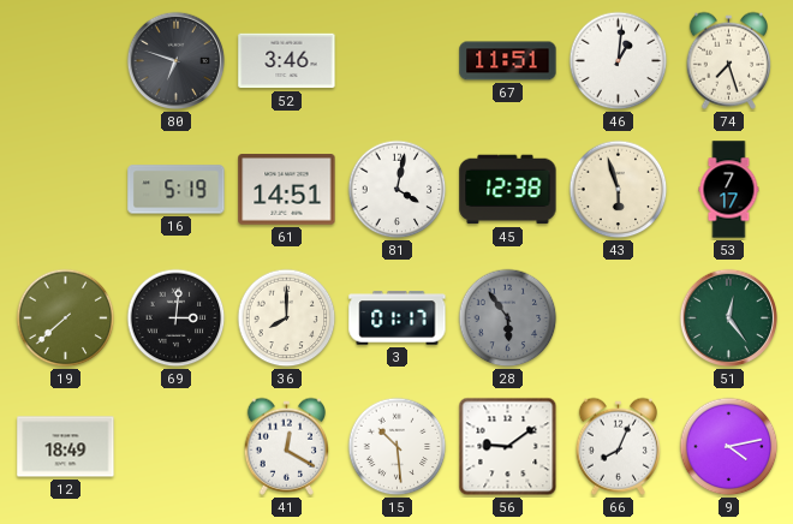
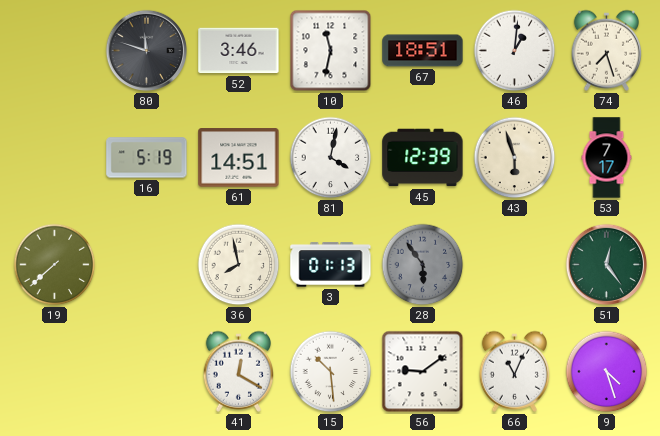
80: 6:48 -> 11:48
10: none -> 11:32
67: 11:51 -> 18:51
45: 12:38 -> 12:39
69: 3:01 -> none
36: 8:00 -> 7:58
3: 01:17 -> 01:13
12: 18:49 -> none
66: 8:04 -> 11:04
9: 4:13 -> 4:27
